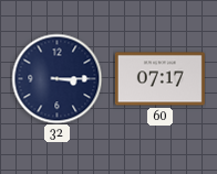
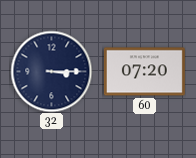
60: 07:17 -> 07:20
